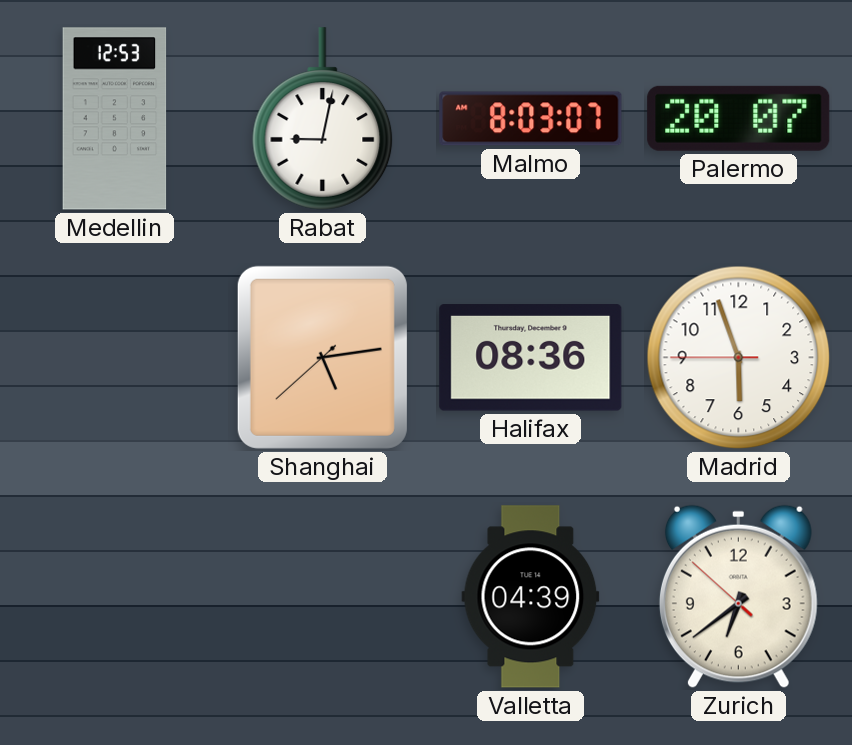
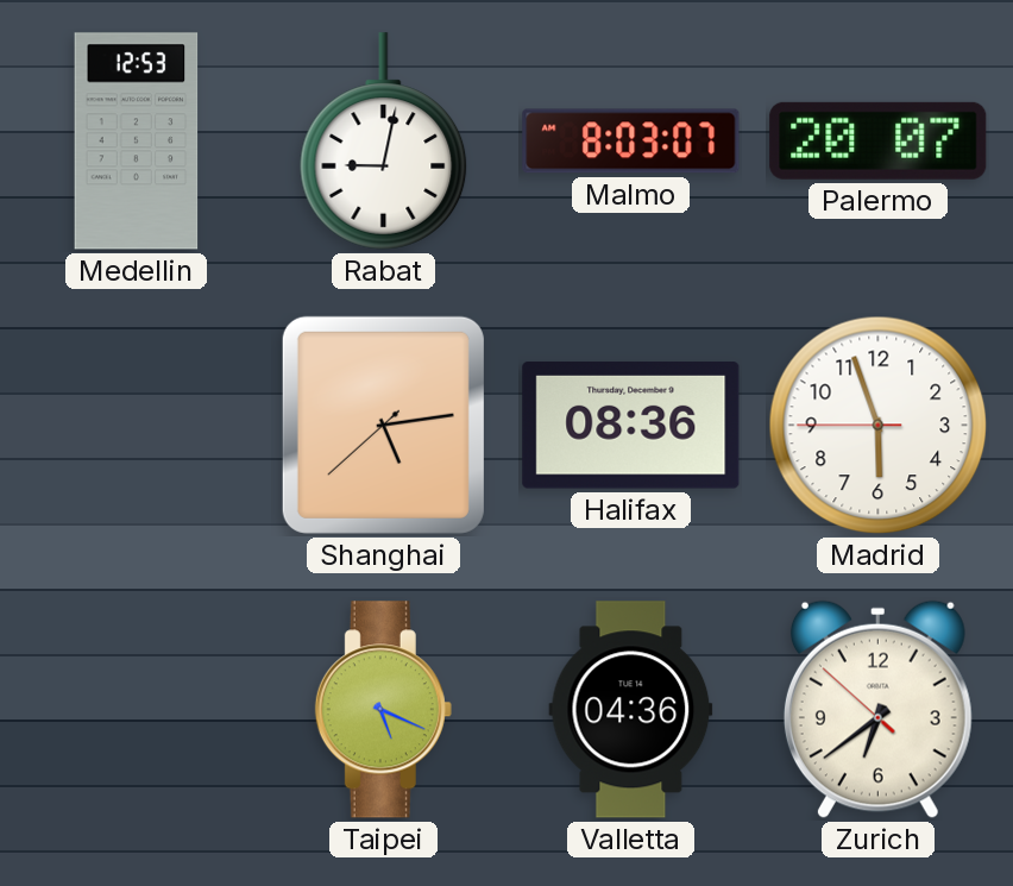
Taipei: none -> 5:19
Valletta: 04:39 -> 04:36
